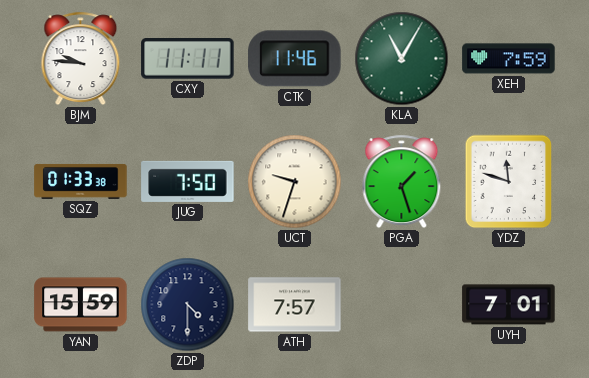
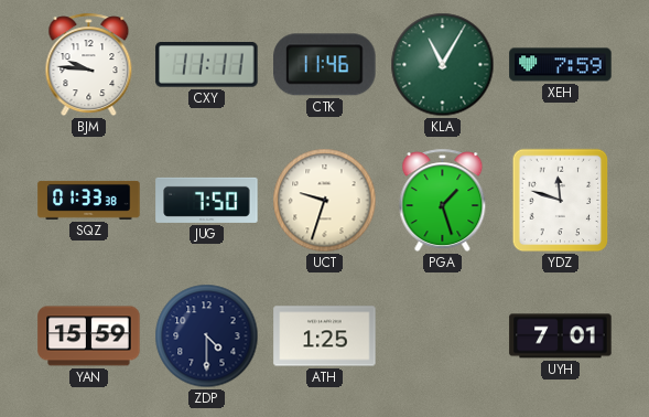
ATH: 7:57 -> 1:25
